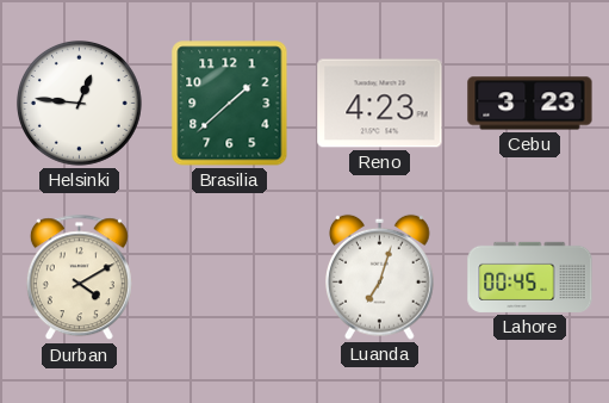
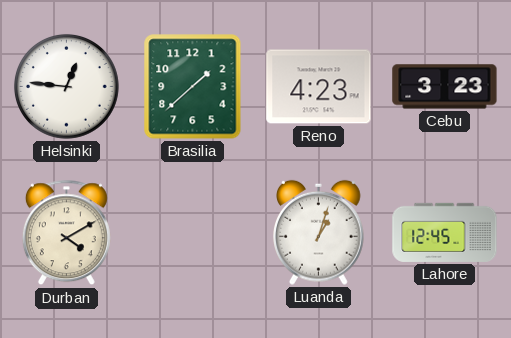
Luanda: 7:03 -> 1:03
Lahore: 00:45 -> 12:45
